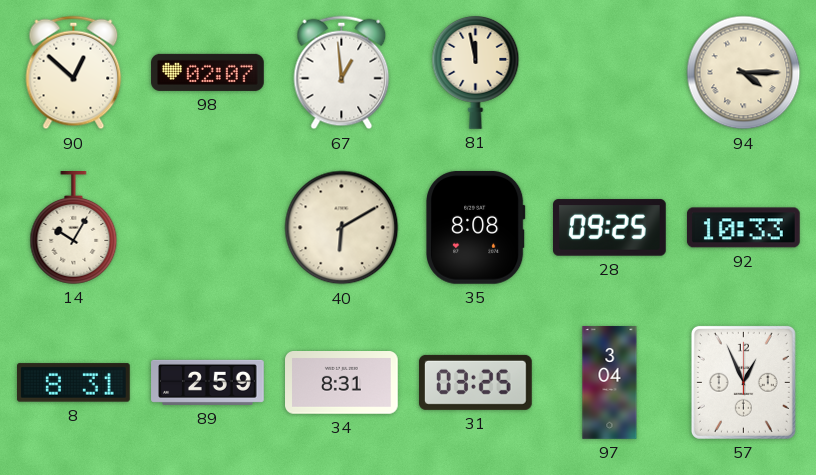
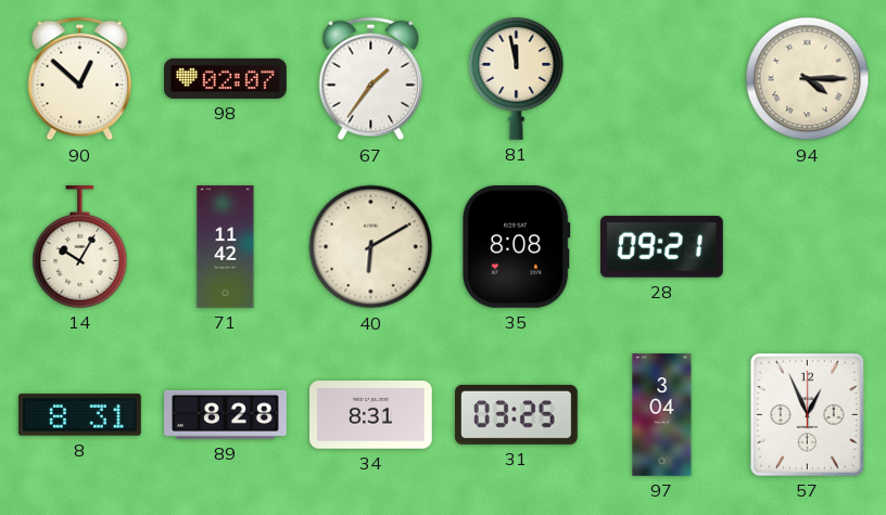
67: 12:59 -> 1:36
71: none -> 11:42
28: 09:25 -> 09:21
92: 10:33 -> none
89: 2:59 -> 8:28
